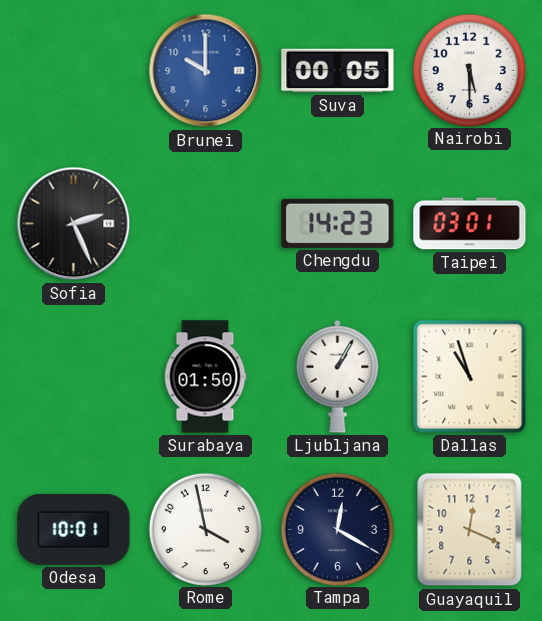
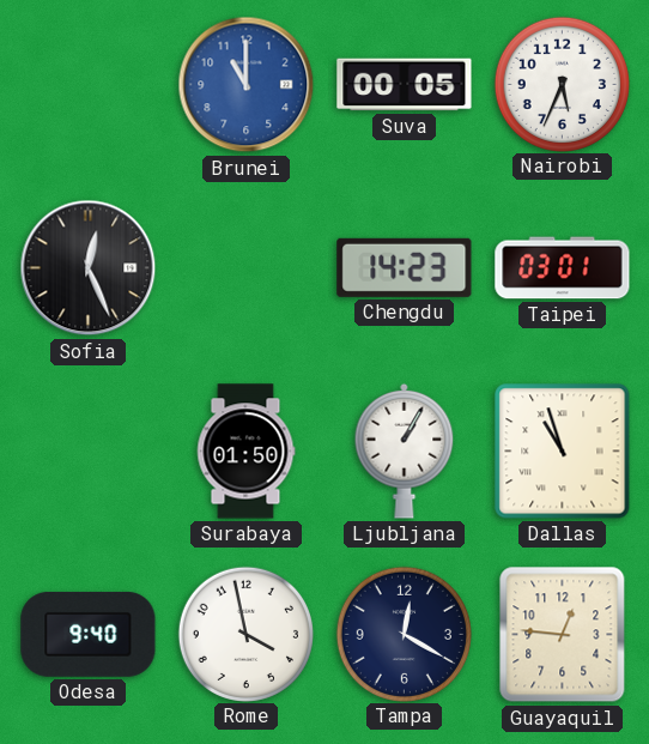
Brunei: 10:00 -> 11:00
Nairobi: 5:30 -> 5:34
Sofia: 2:26 -> 12:26
Odesa: 10:01 -> 9:40
Guayaquil: 12:19 -> 12:46
